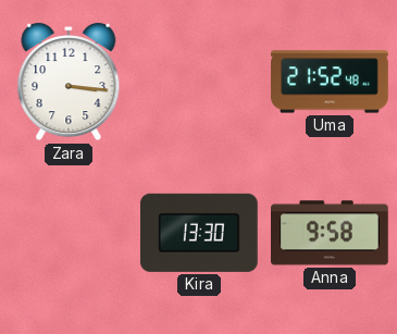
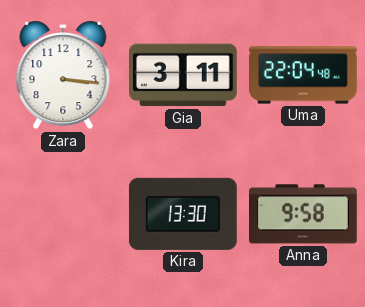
Gia: none -> 3:11
Uma: 21:52 -> 22:04
